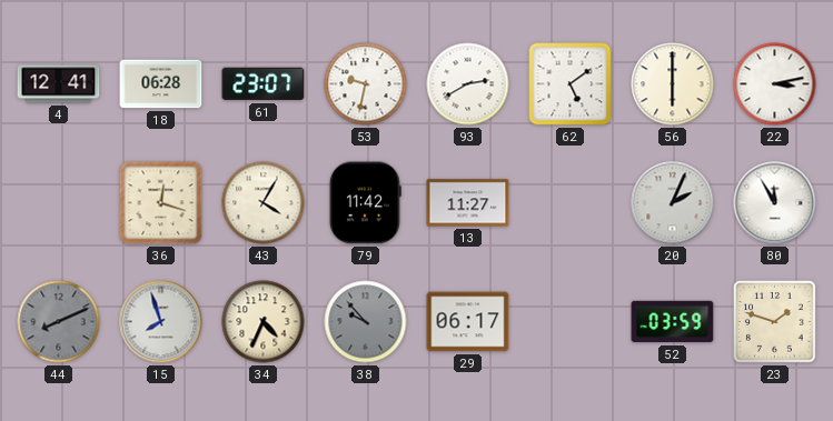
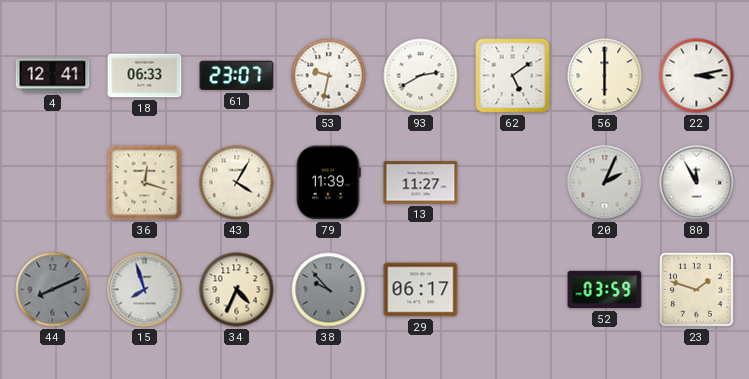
18: 06:28 -> 06:33
79: 11:42 -> 11:39
